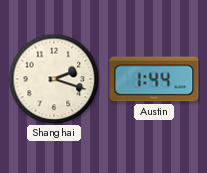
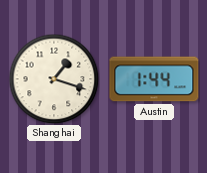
Shanghai: 2:18 -> 1:18
